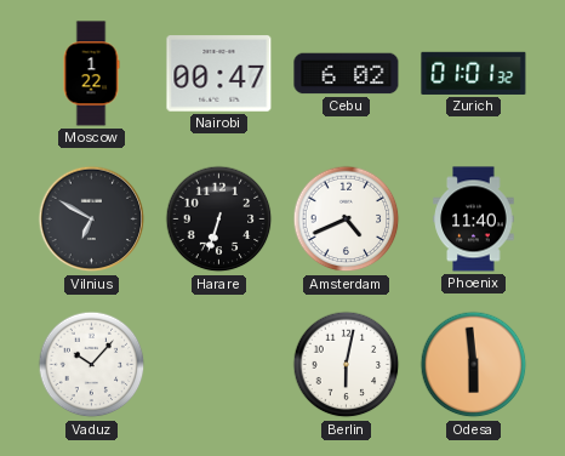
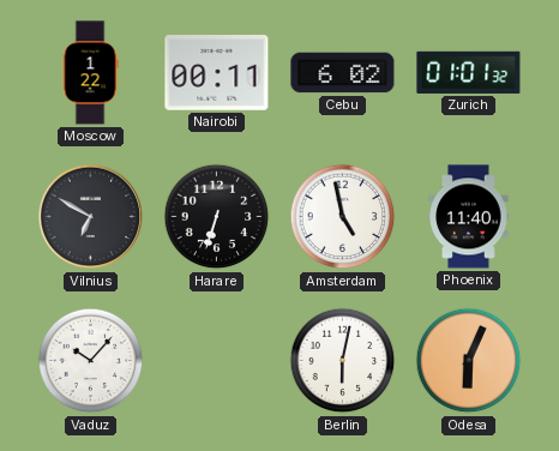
Nairobi: 00:47 -> 00:11
Amsterdam: 4:41 -> 4:58
Odesa: 5:59 -> 6:04
